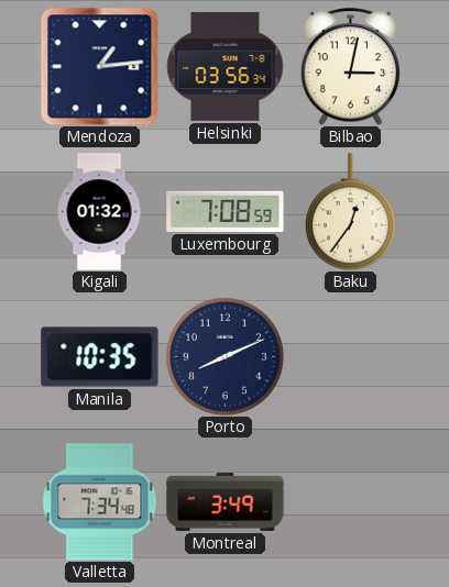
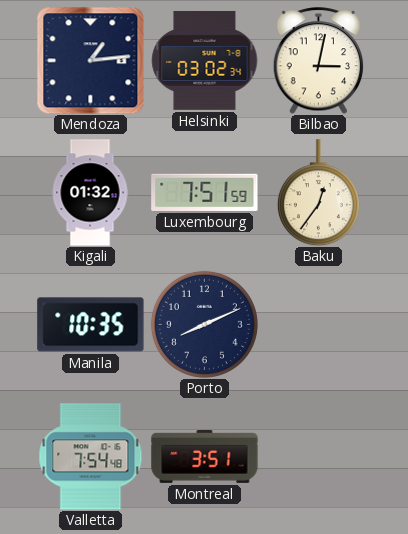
Helsinki: 03:56 -> 03:02
Luxembourg: 7:08 -> 7:51
Valletta: 7:34 -> 7:54
Montreal: 3:49 -> 3:51
